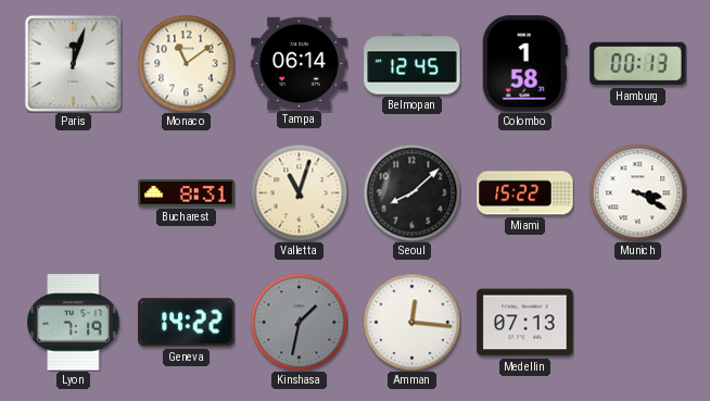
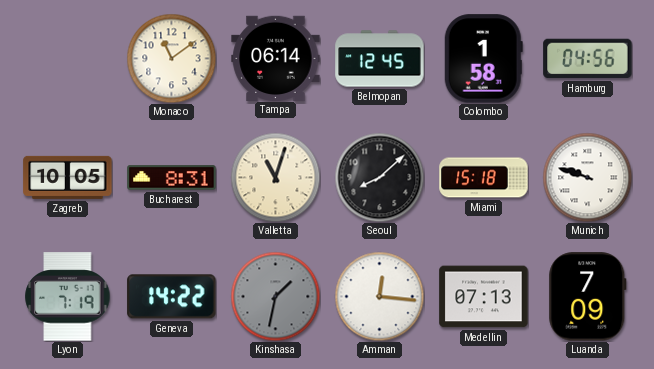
Paris: 12:03 -> none
Hamburg: 00:13 -> 04:56
Zagreb: none -> 10:05
Miami: 15:22 -> 15:18
Munich: 3:20 -> 9:48
Luanda: none -> 7:09
